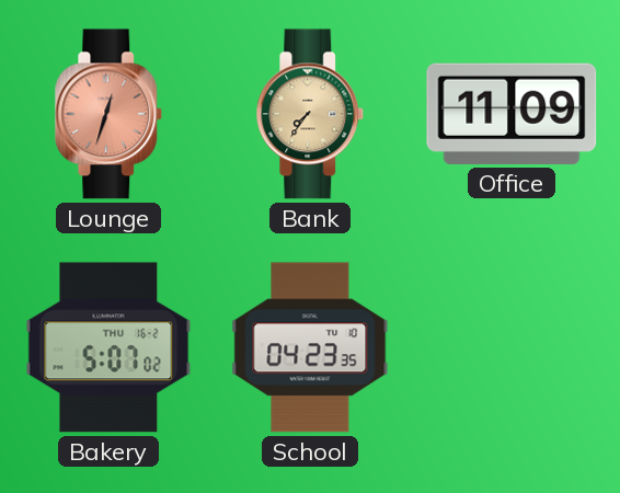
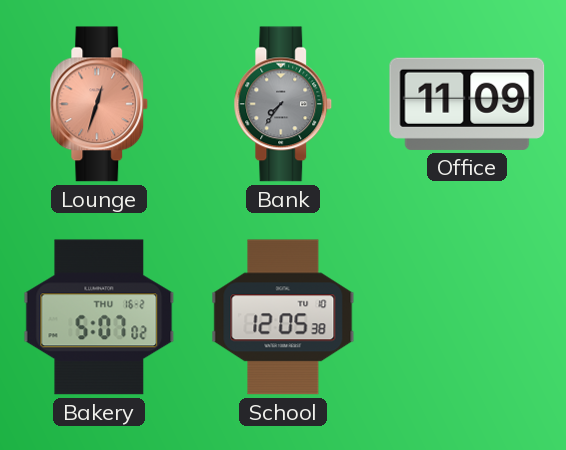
Bank dial: champagne -> grey
School: 04:23 -> 12:05
